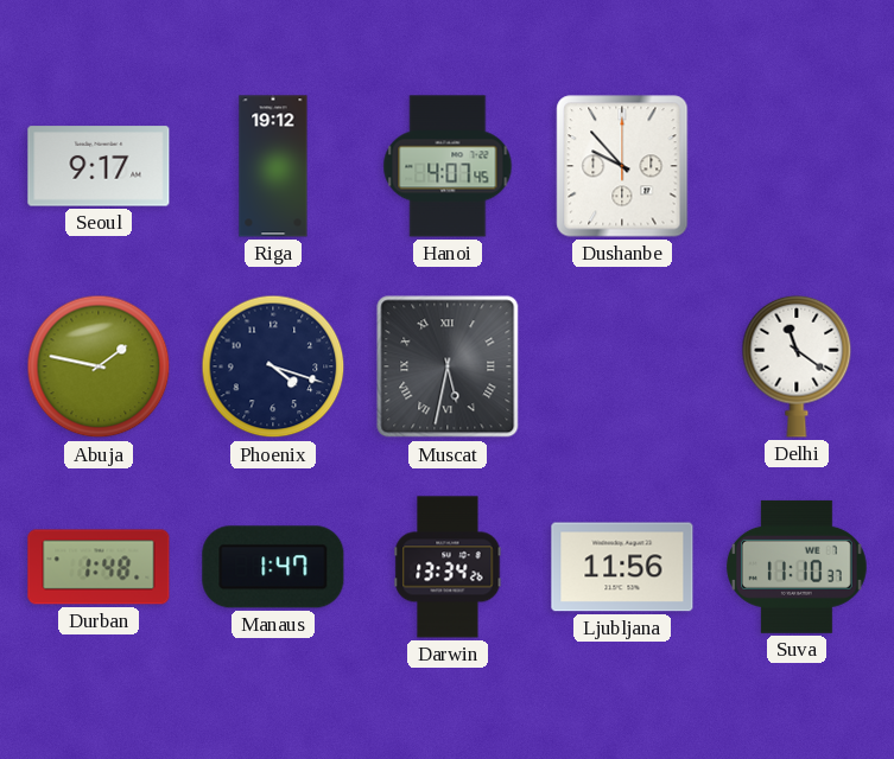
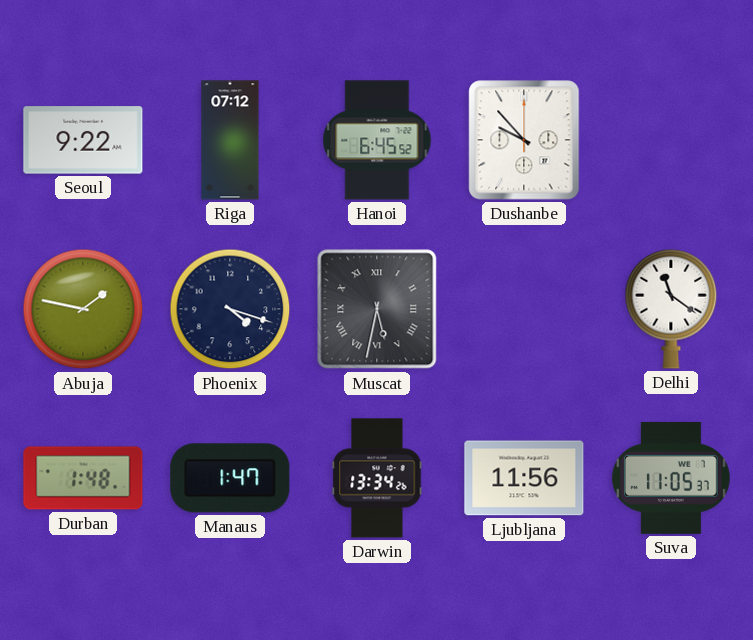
Seoul: 9:17 -> 9:22
Riga: 19:12 -> 07:12
Hanoi: 4:07 -> 6:45
Suva: 11:10 -> 11:05
